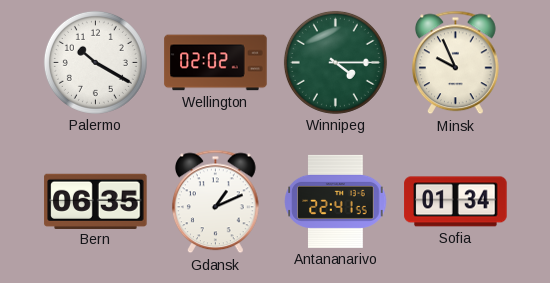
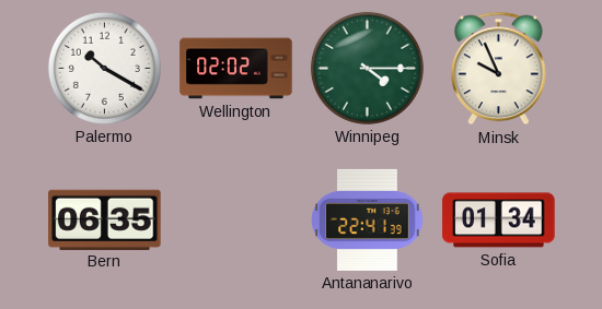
Gdansk: 1:11 -> none
Antananarivo: 22:41:55 -> 22:41:39
